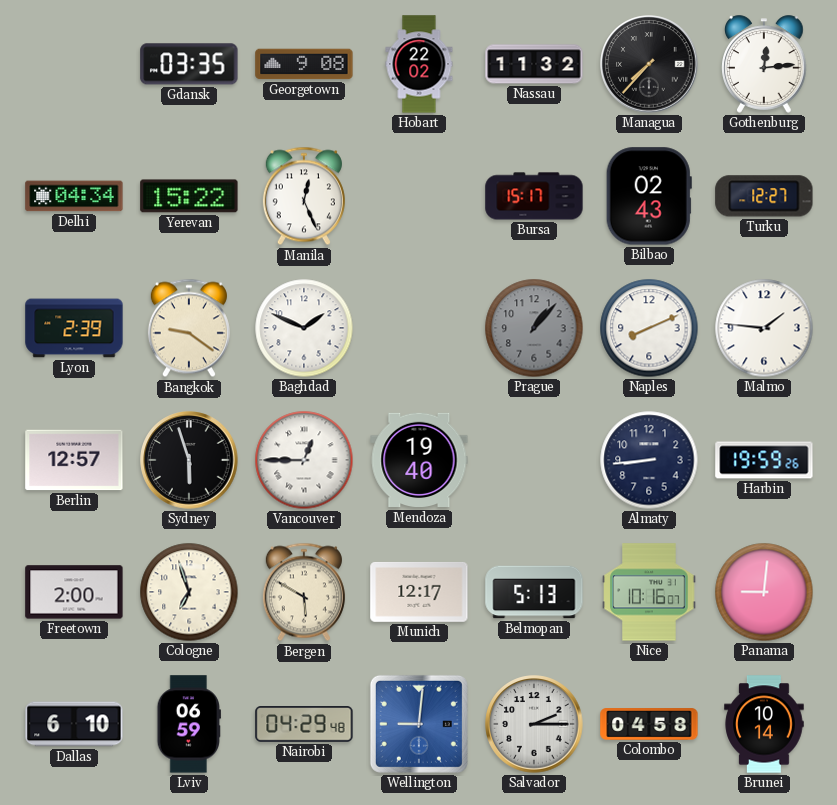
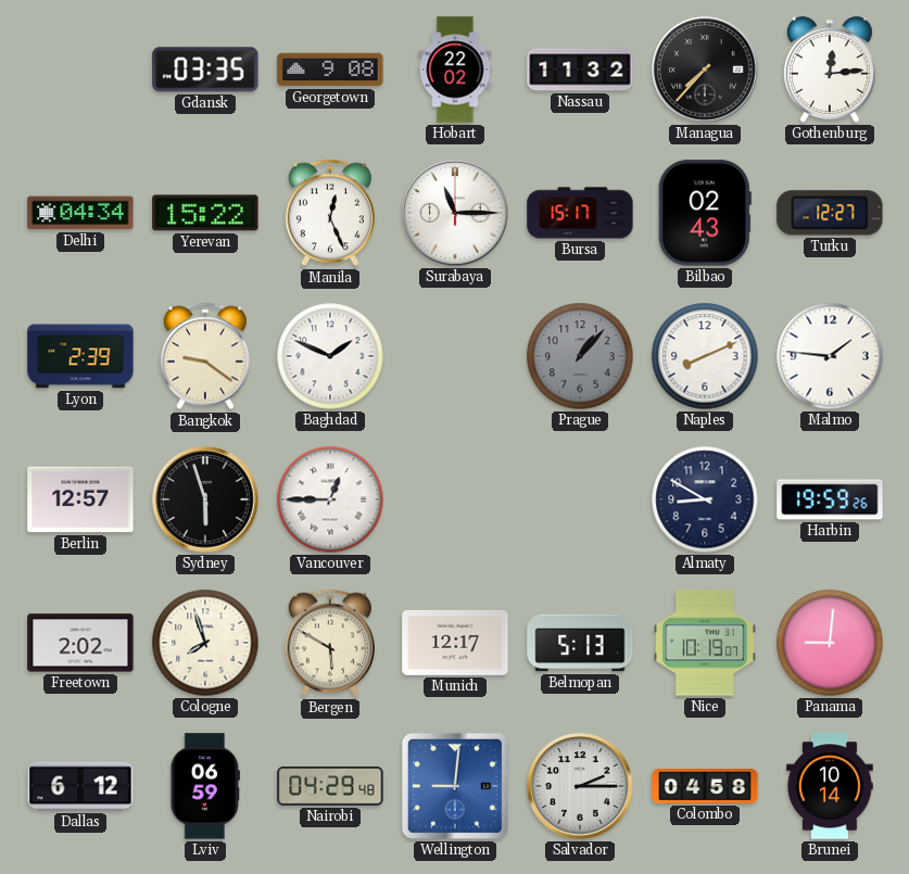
Surabaya: none -> 11:15
Mendoza: 19:40 -> none
Almaty: 8:44 -> 8:50
Freetown: 2:00 -> 2:02
Cologne: 6:57 -> 7:57
Nice: 10:16 -> 10:19
Dallas: 6:10 -> 6:12
